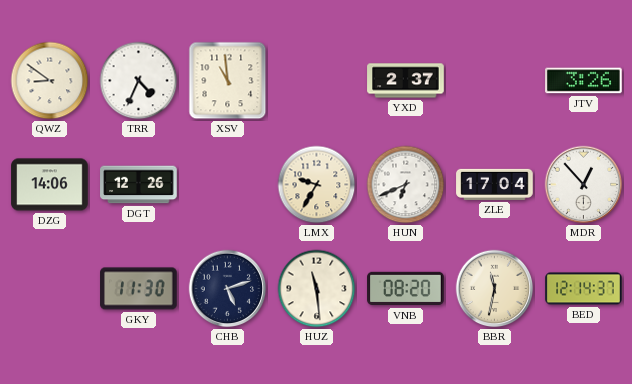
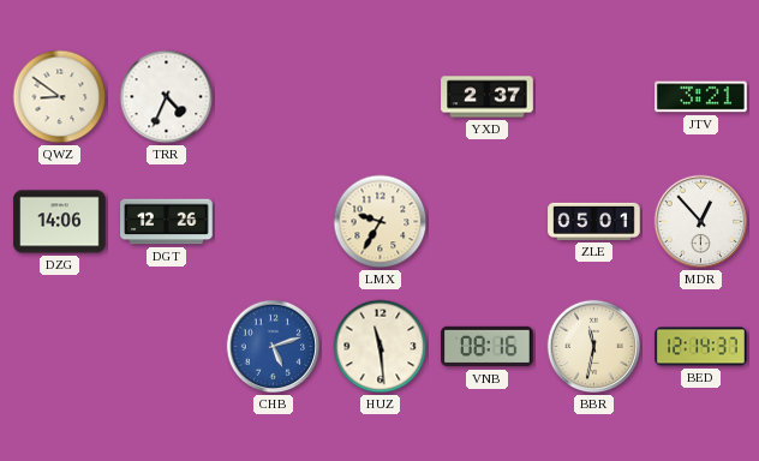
XSV: 10:59 -> none
JTV: 3:26 -> 3:21
HUN: 6:41 -> none
ZLE: 17:04 -> 05:01
GKY: 11:30 -> none
CHB dial: navy -> blue
VNB: 08:20 -> 08:16
